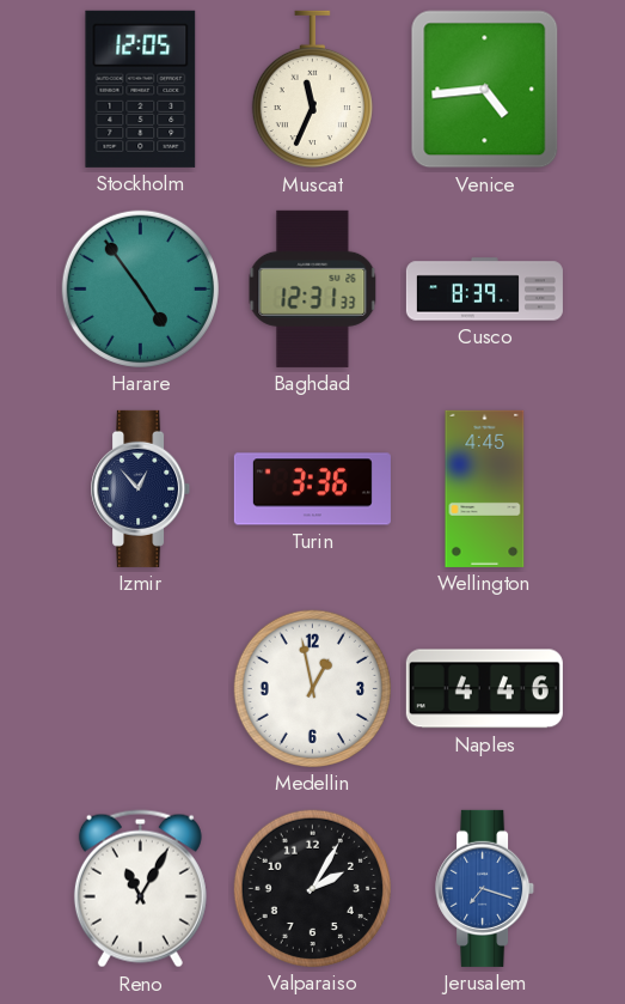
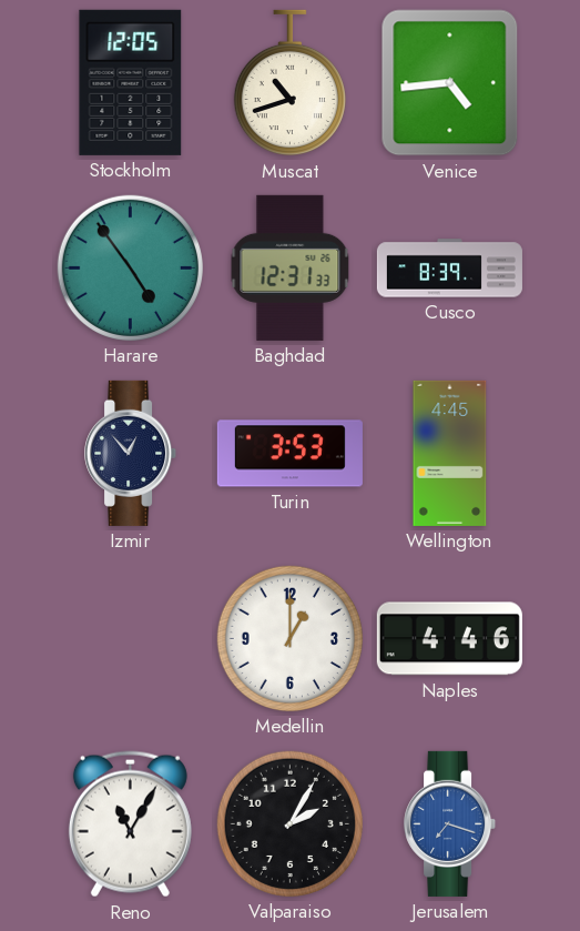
Muscat: 11:34 -> 10:42
Turin: 3:36 -> 3:53
Medellin: 12:58 -> 1:00
